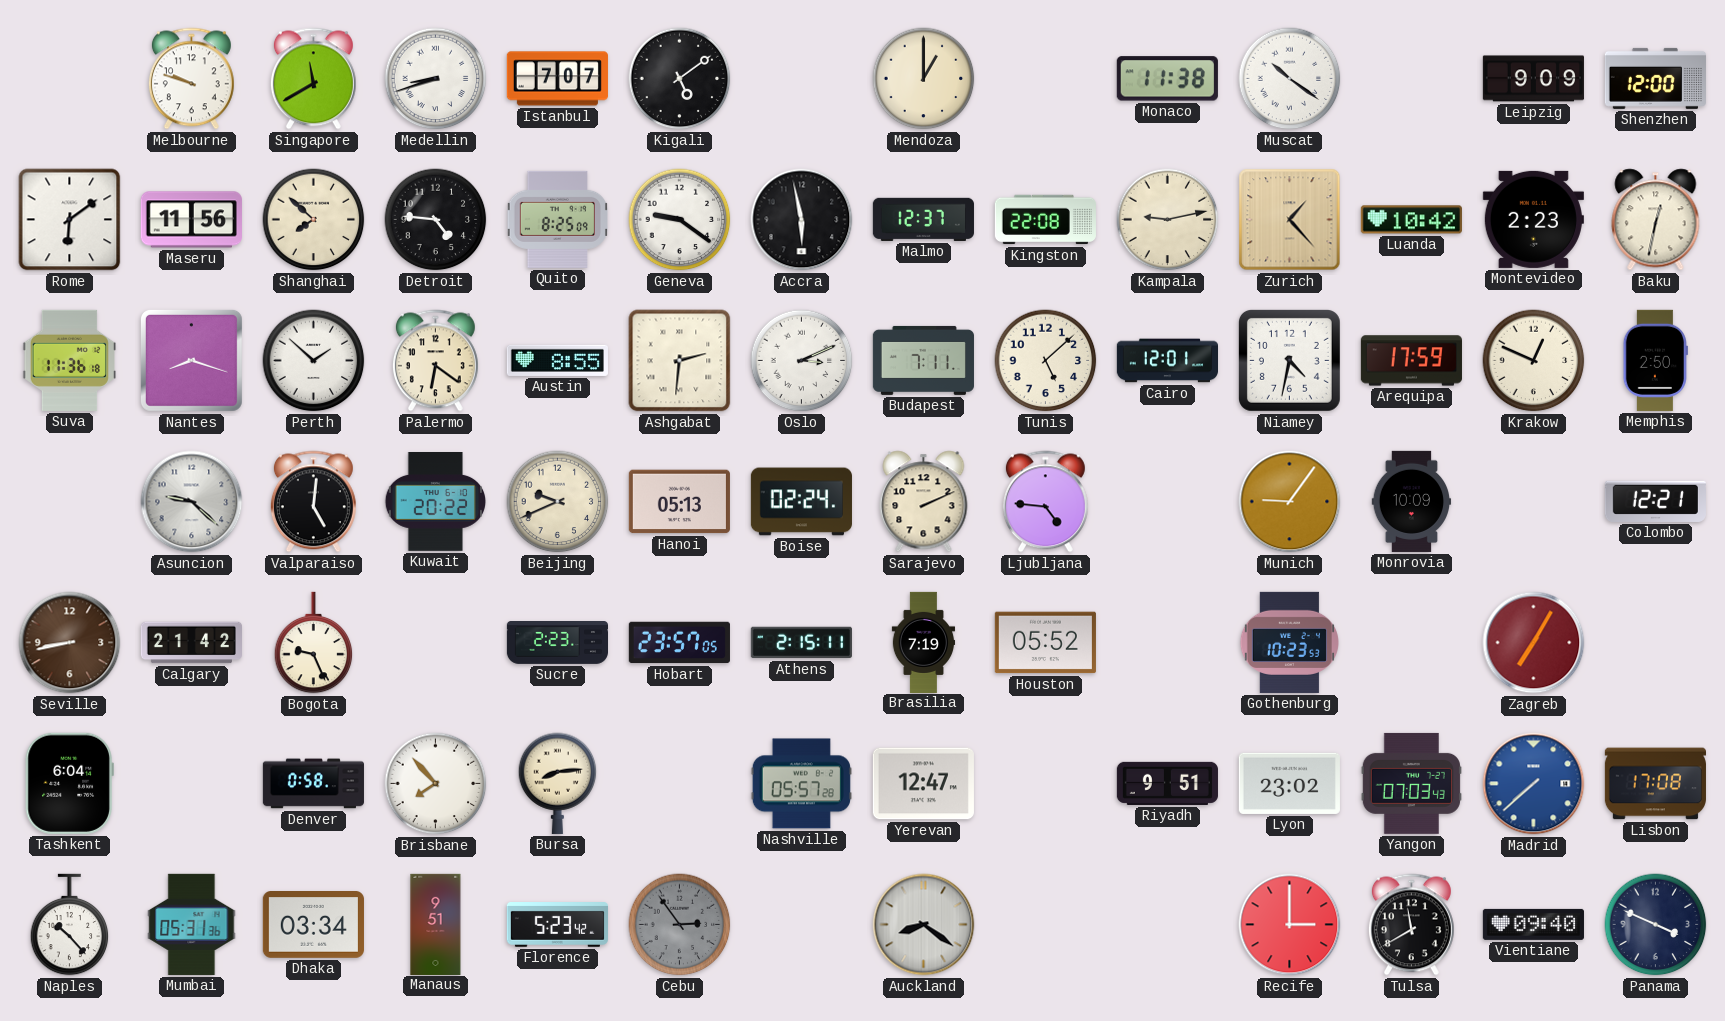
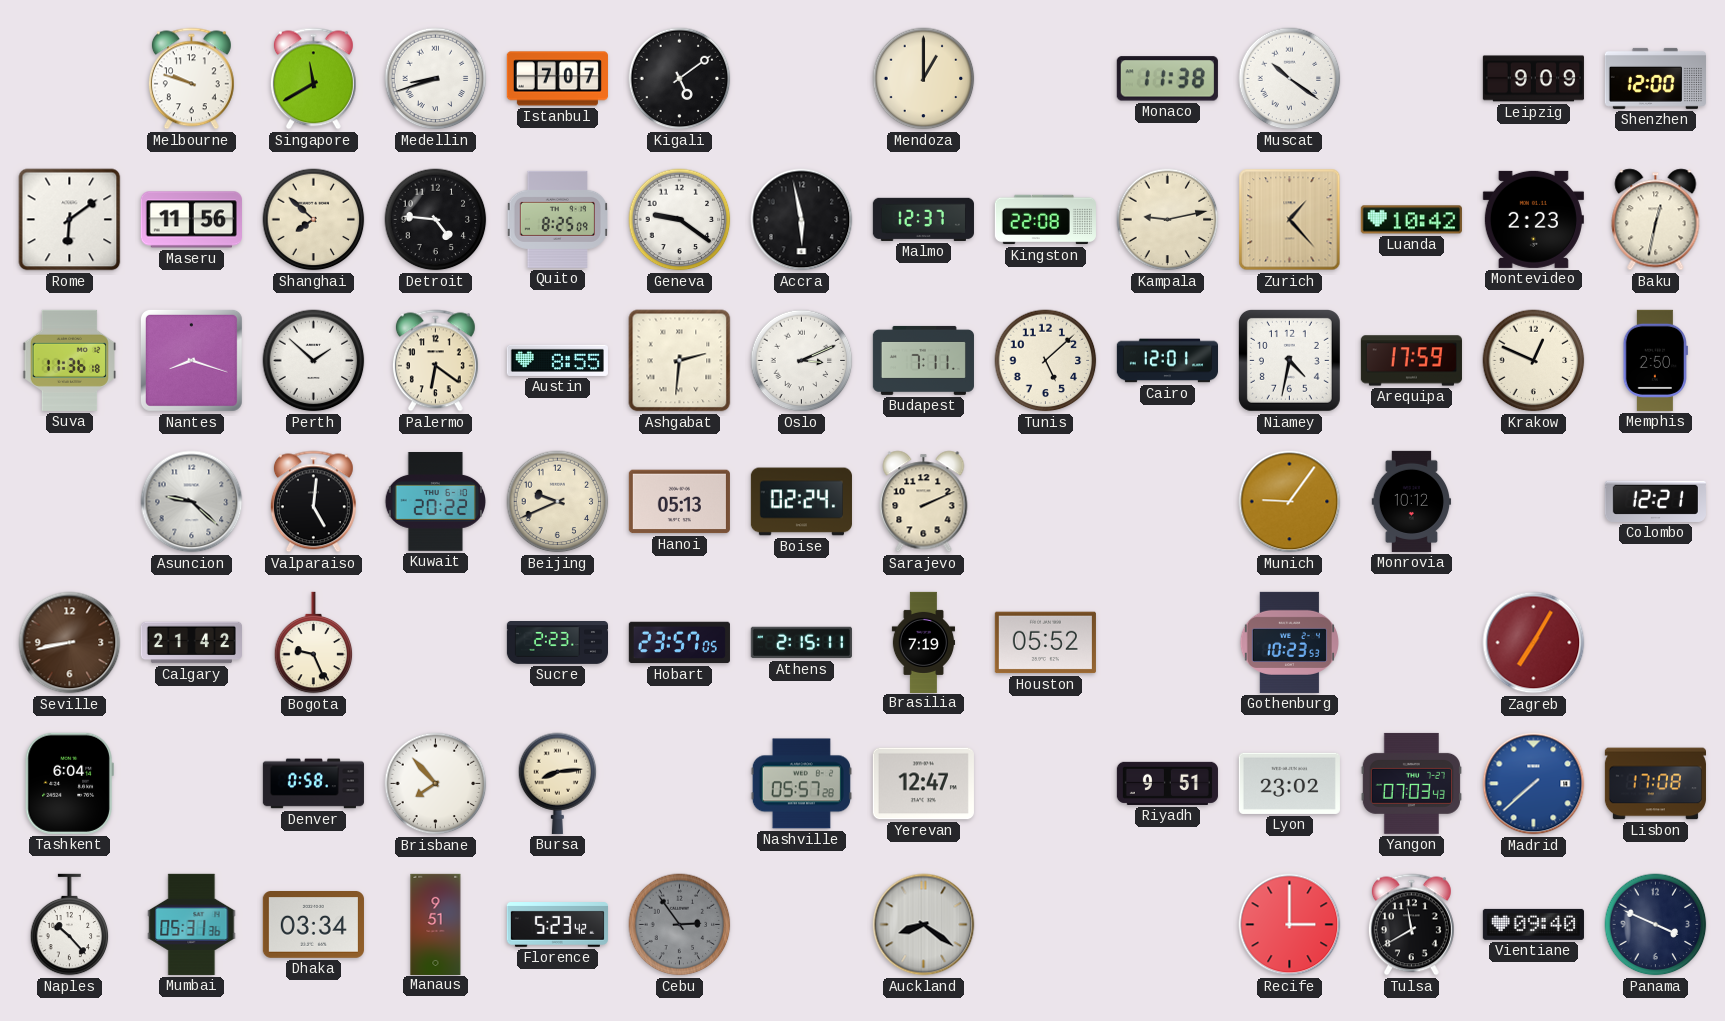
Ljubljana: 4:46 -> none
Monrovia: 10:09 -> 10:12
